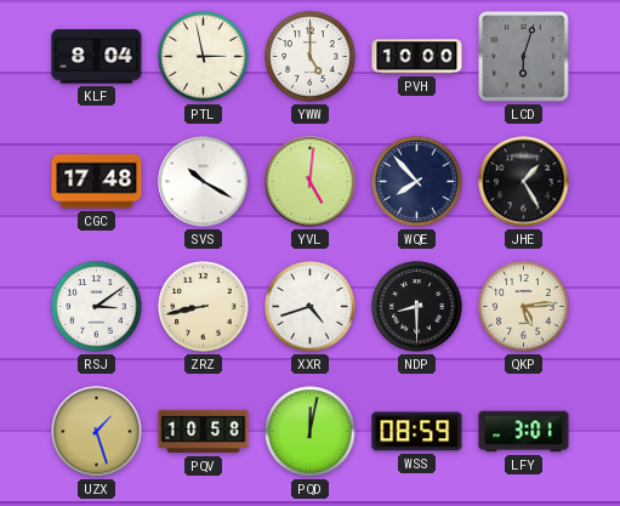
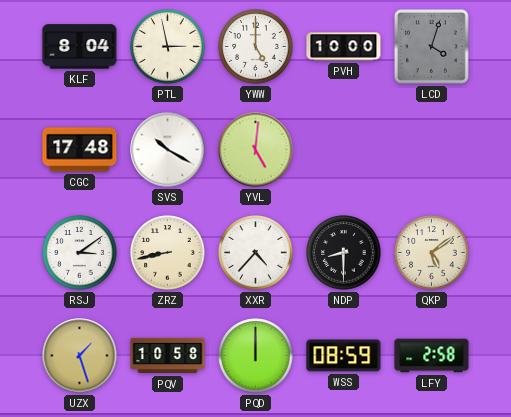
LCD: 6:03 -> 4:03
WQE: 7:53 -> none
JHE: 1:25 -> none
XXR: 4:42 -> 4:37
QKP: 5:14 -> 5:09
PQD: 12:02 -> 12:00
LFY: 3:01 -> 2:58
